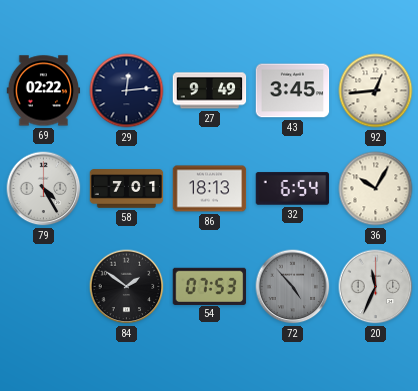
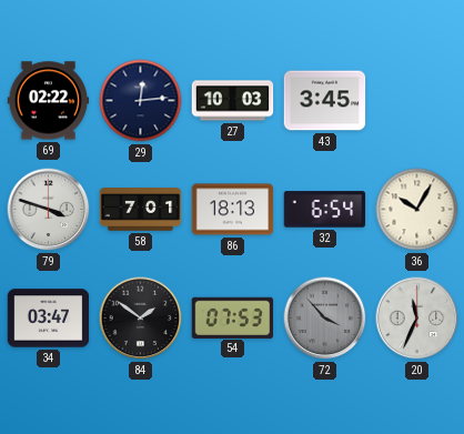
27: 9:49 -> 10:03
92: 12:44 -> none
79: 4:25 -> 3:48
34: none -> 03:47
72: 4:53 -> 3:53
